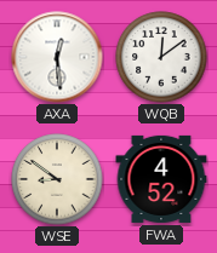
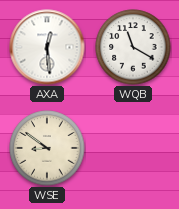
WQB: 12:09 -> 11:20
FWA: 4:52 -> none
